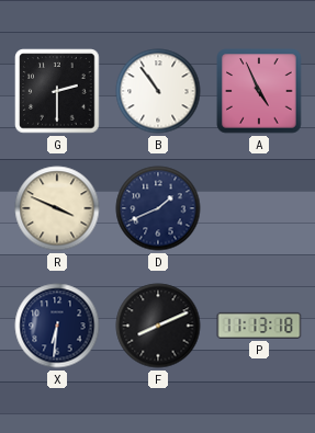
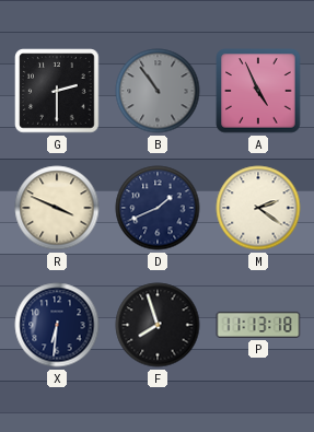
B dial: white -> grey
M: none -> 2:21
F: 8:11 -> 7:57
